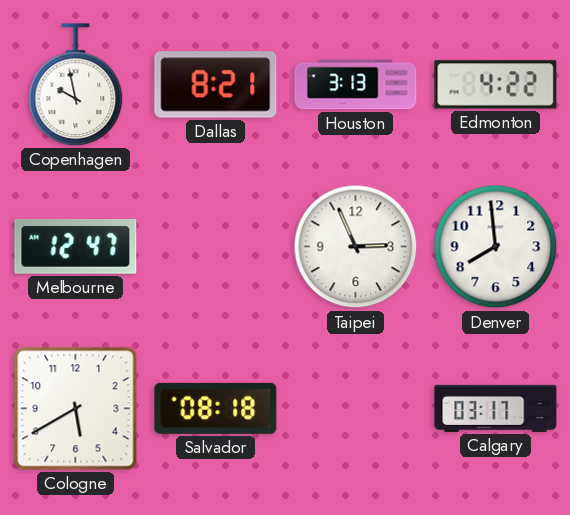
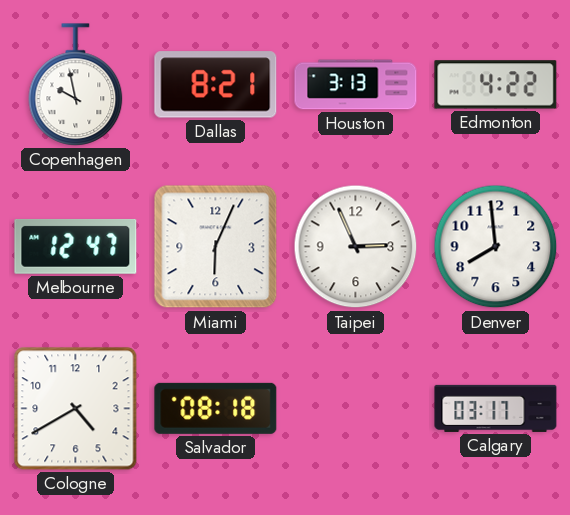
Miami: none -> 6:04
Cologne: 5:40 -> 4:40
